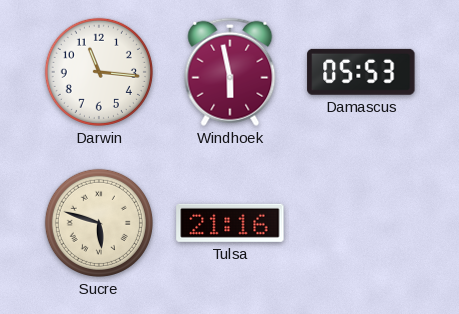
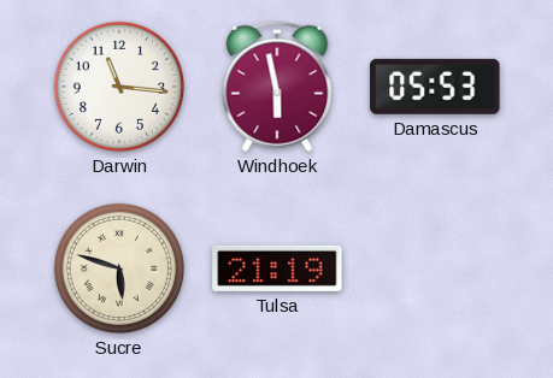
Tulsa: 21:16 -> 21:19
